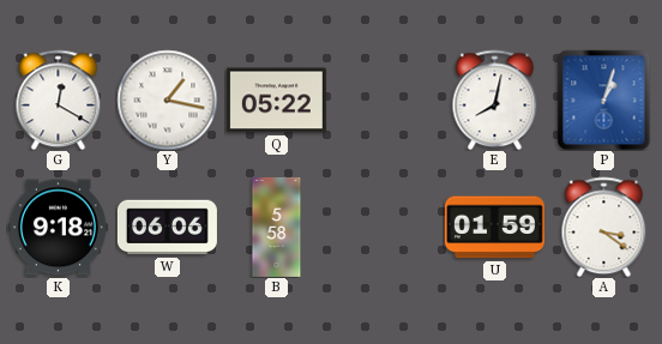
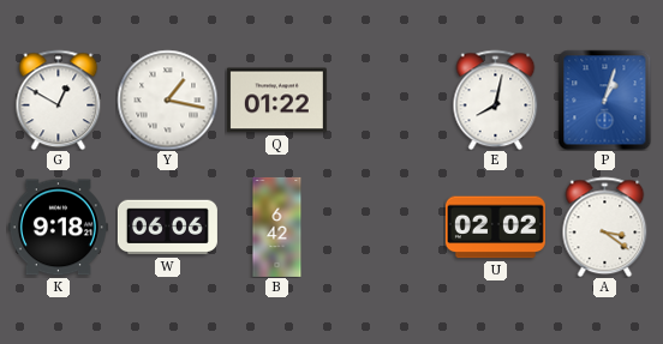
G: 12:20 -> 12:50
Q: 05:22 -> 01:22
B: 5:58 -> 6:42
U: 01:59 -> 02:02
